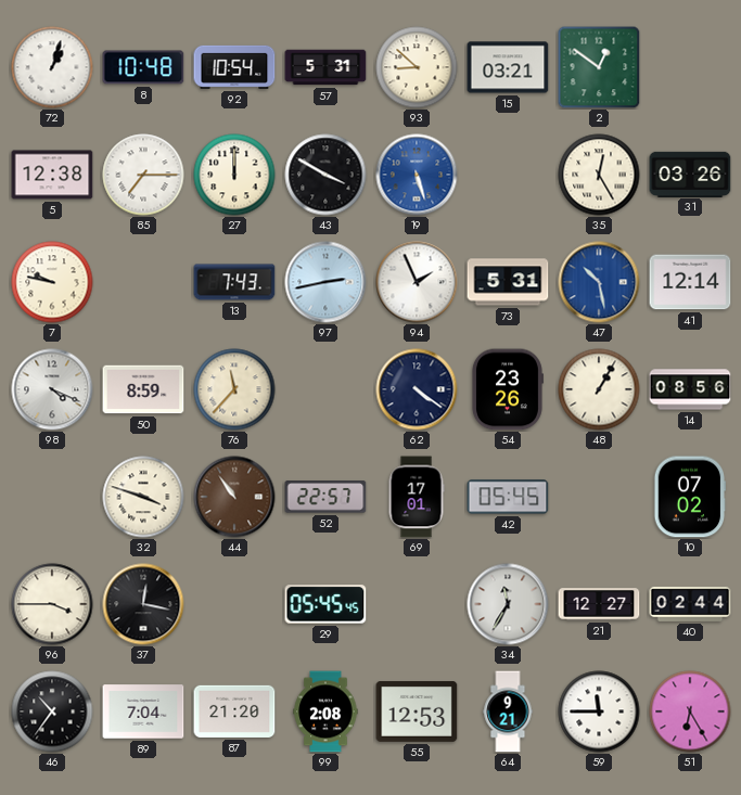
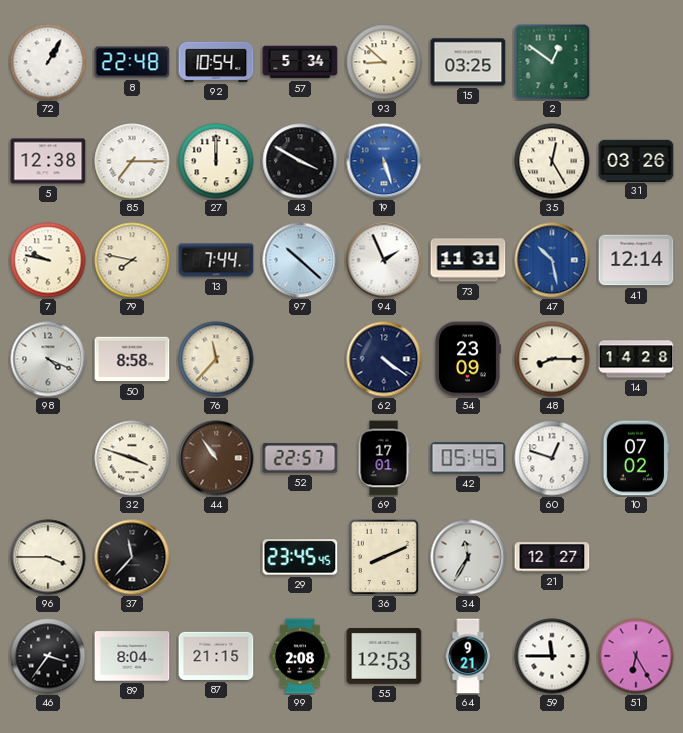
72: 1:03 -> 1:05
8: 10:48 -> 22:48
57: 5:31 -> 5:34
15: 03:21 -> 03:25
79: none -> 7:47
13: 7:43 -> 7:44
97: 2:43 -> 10:22
73: 5:31 -> 11:31
50: 8:59 -> 8:58
54: 23:26 -> 23:09
48: 1:05 -> 8:15
14: 08:56 -> 14:28
60: none -> 12:48
37: 12:17 -> 11:37
29: 05:45 -> 23:45
36: none -> 8:11
40: 02:44 -> none
46: 10:36 -> 3:36
89: 7:04 -> 8:04
87: 21:20 -> 21:15
